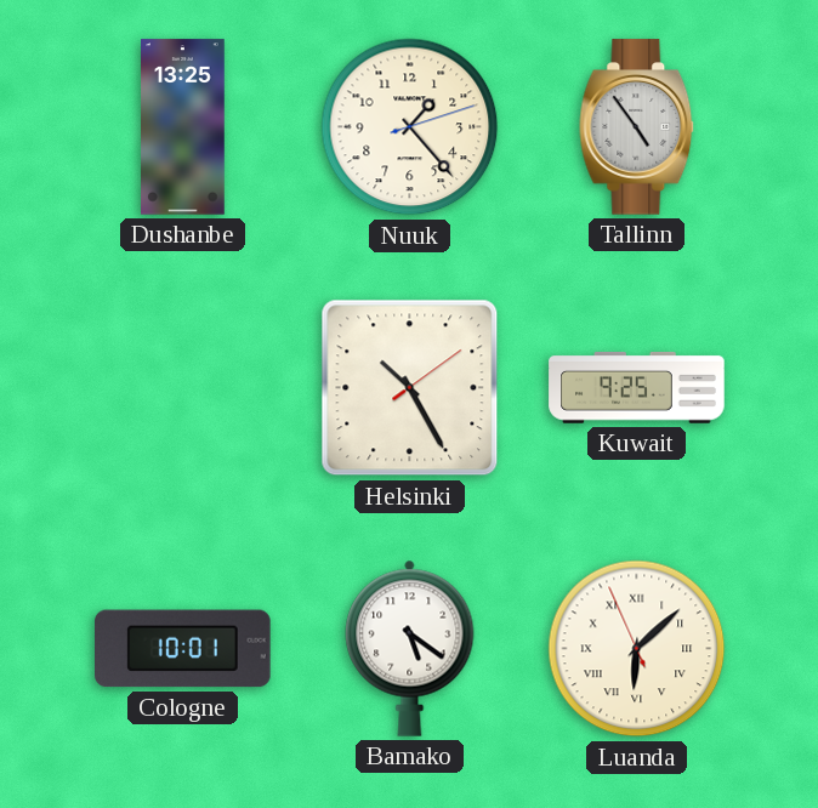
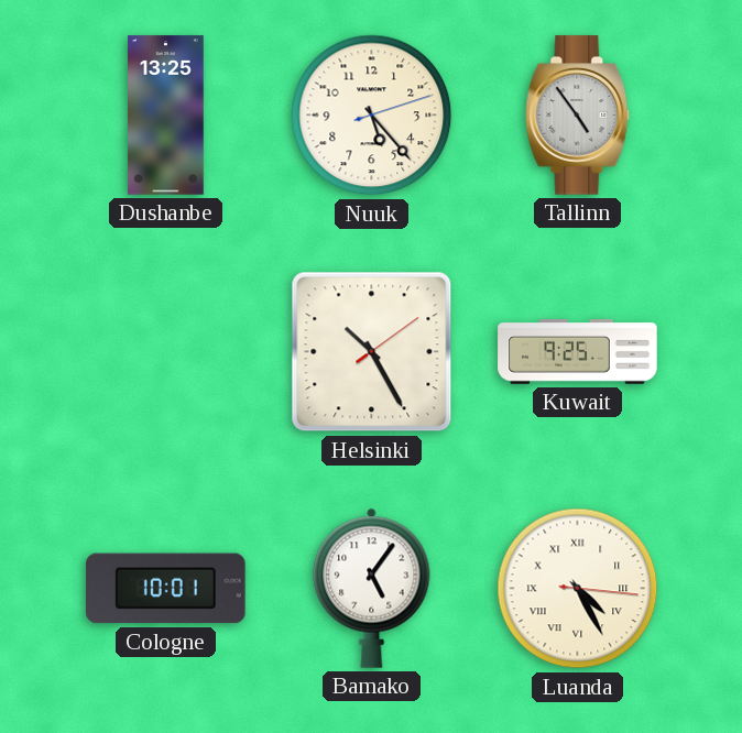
Nuuk: 1:23 -> 5:23
Bamako: 5:21 -> 5:06
Luanda: 6:07 -> 4:25
